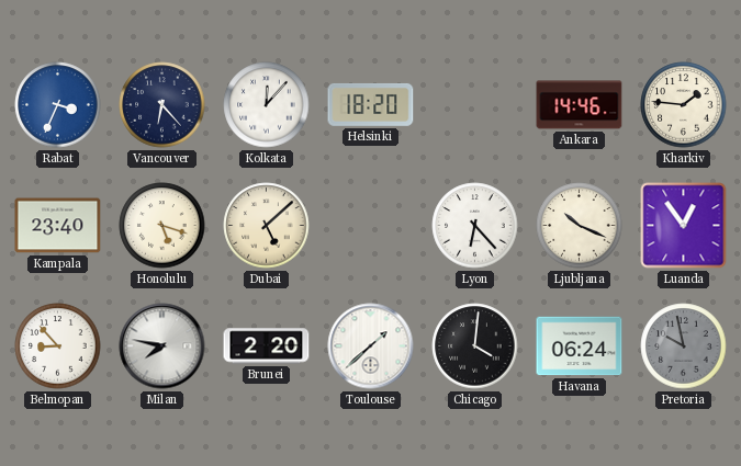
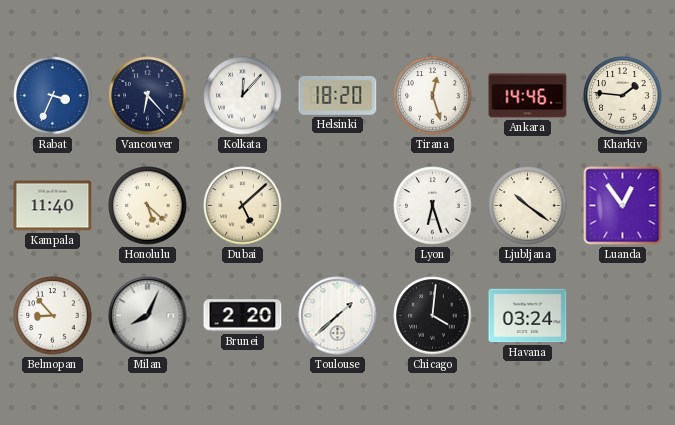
Tirana: none -> 12:27
Kampala: 23:40 -> 11:40
Honolulu: 5:18 -> 5:22
Lyon: 6:23 -> 6:27
Ljubljana: 10:19 -> 10:21
Milan: 7:47 -> 8:04
Havana: 06:24 -> 03:24
Pretoria: 9:58 -> none
